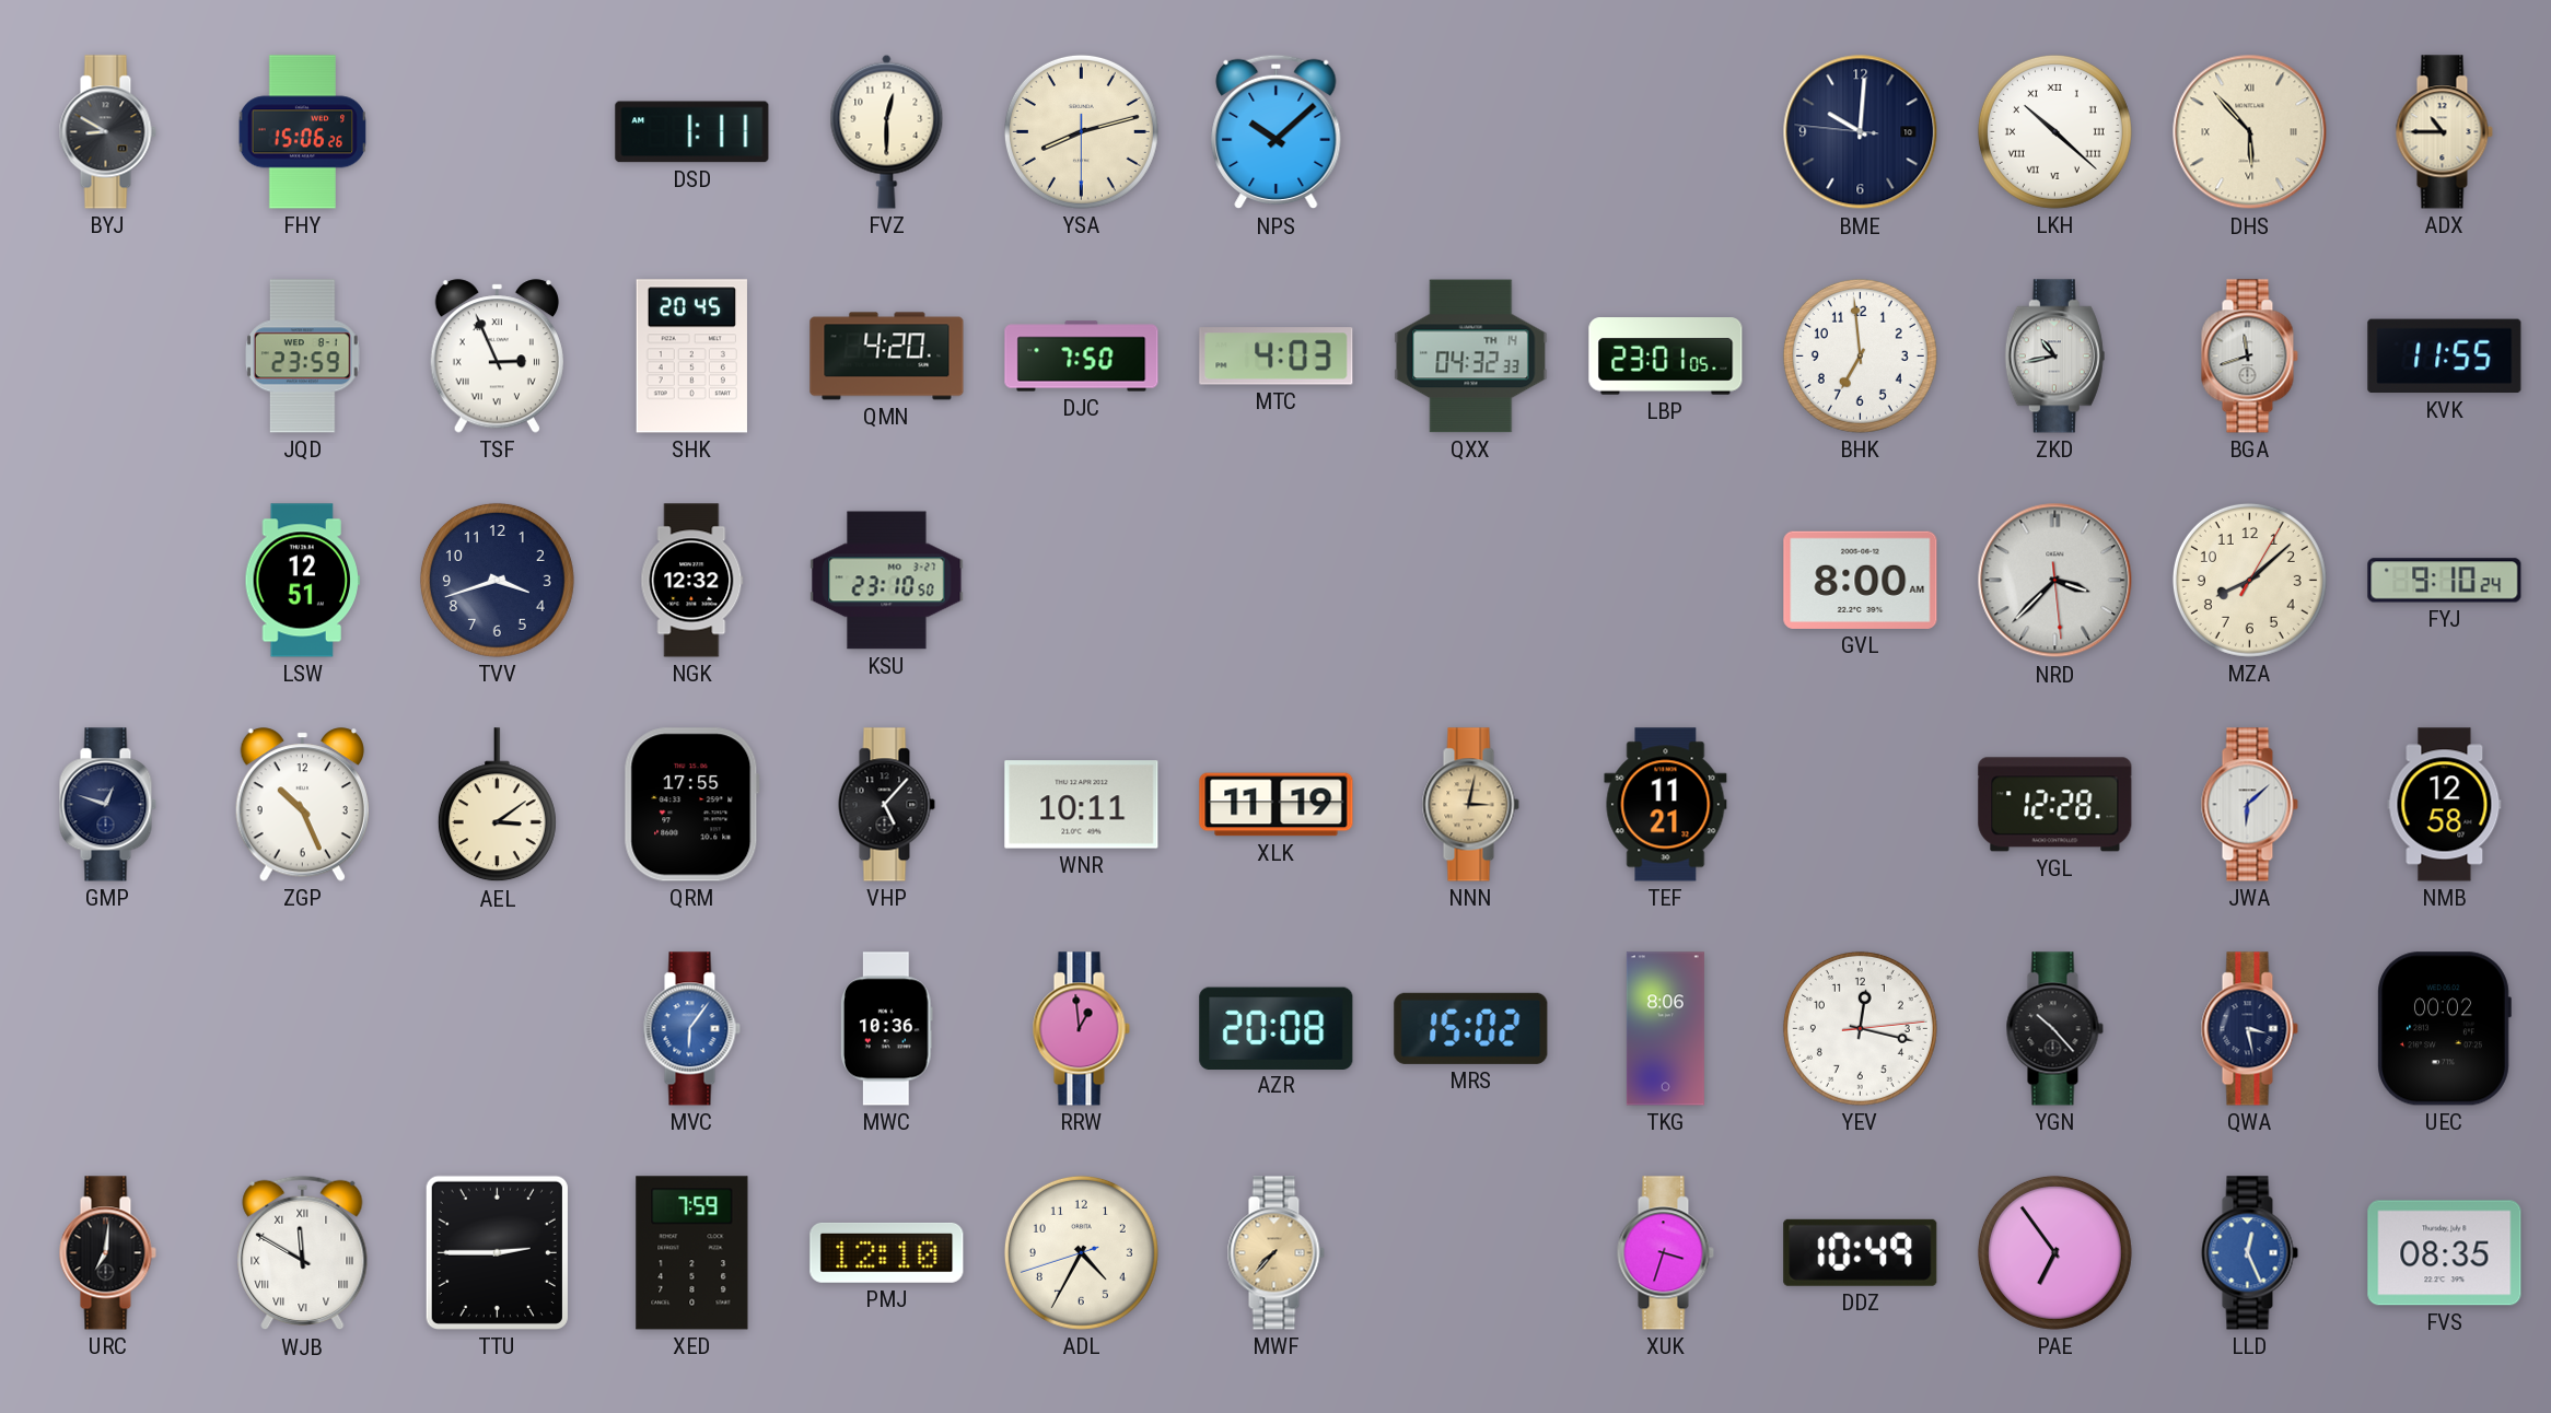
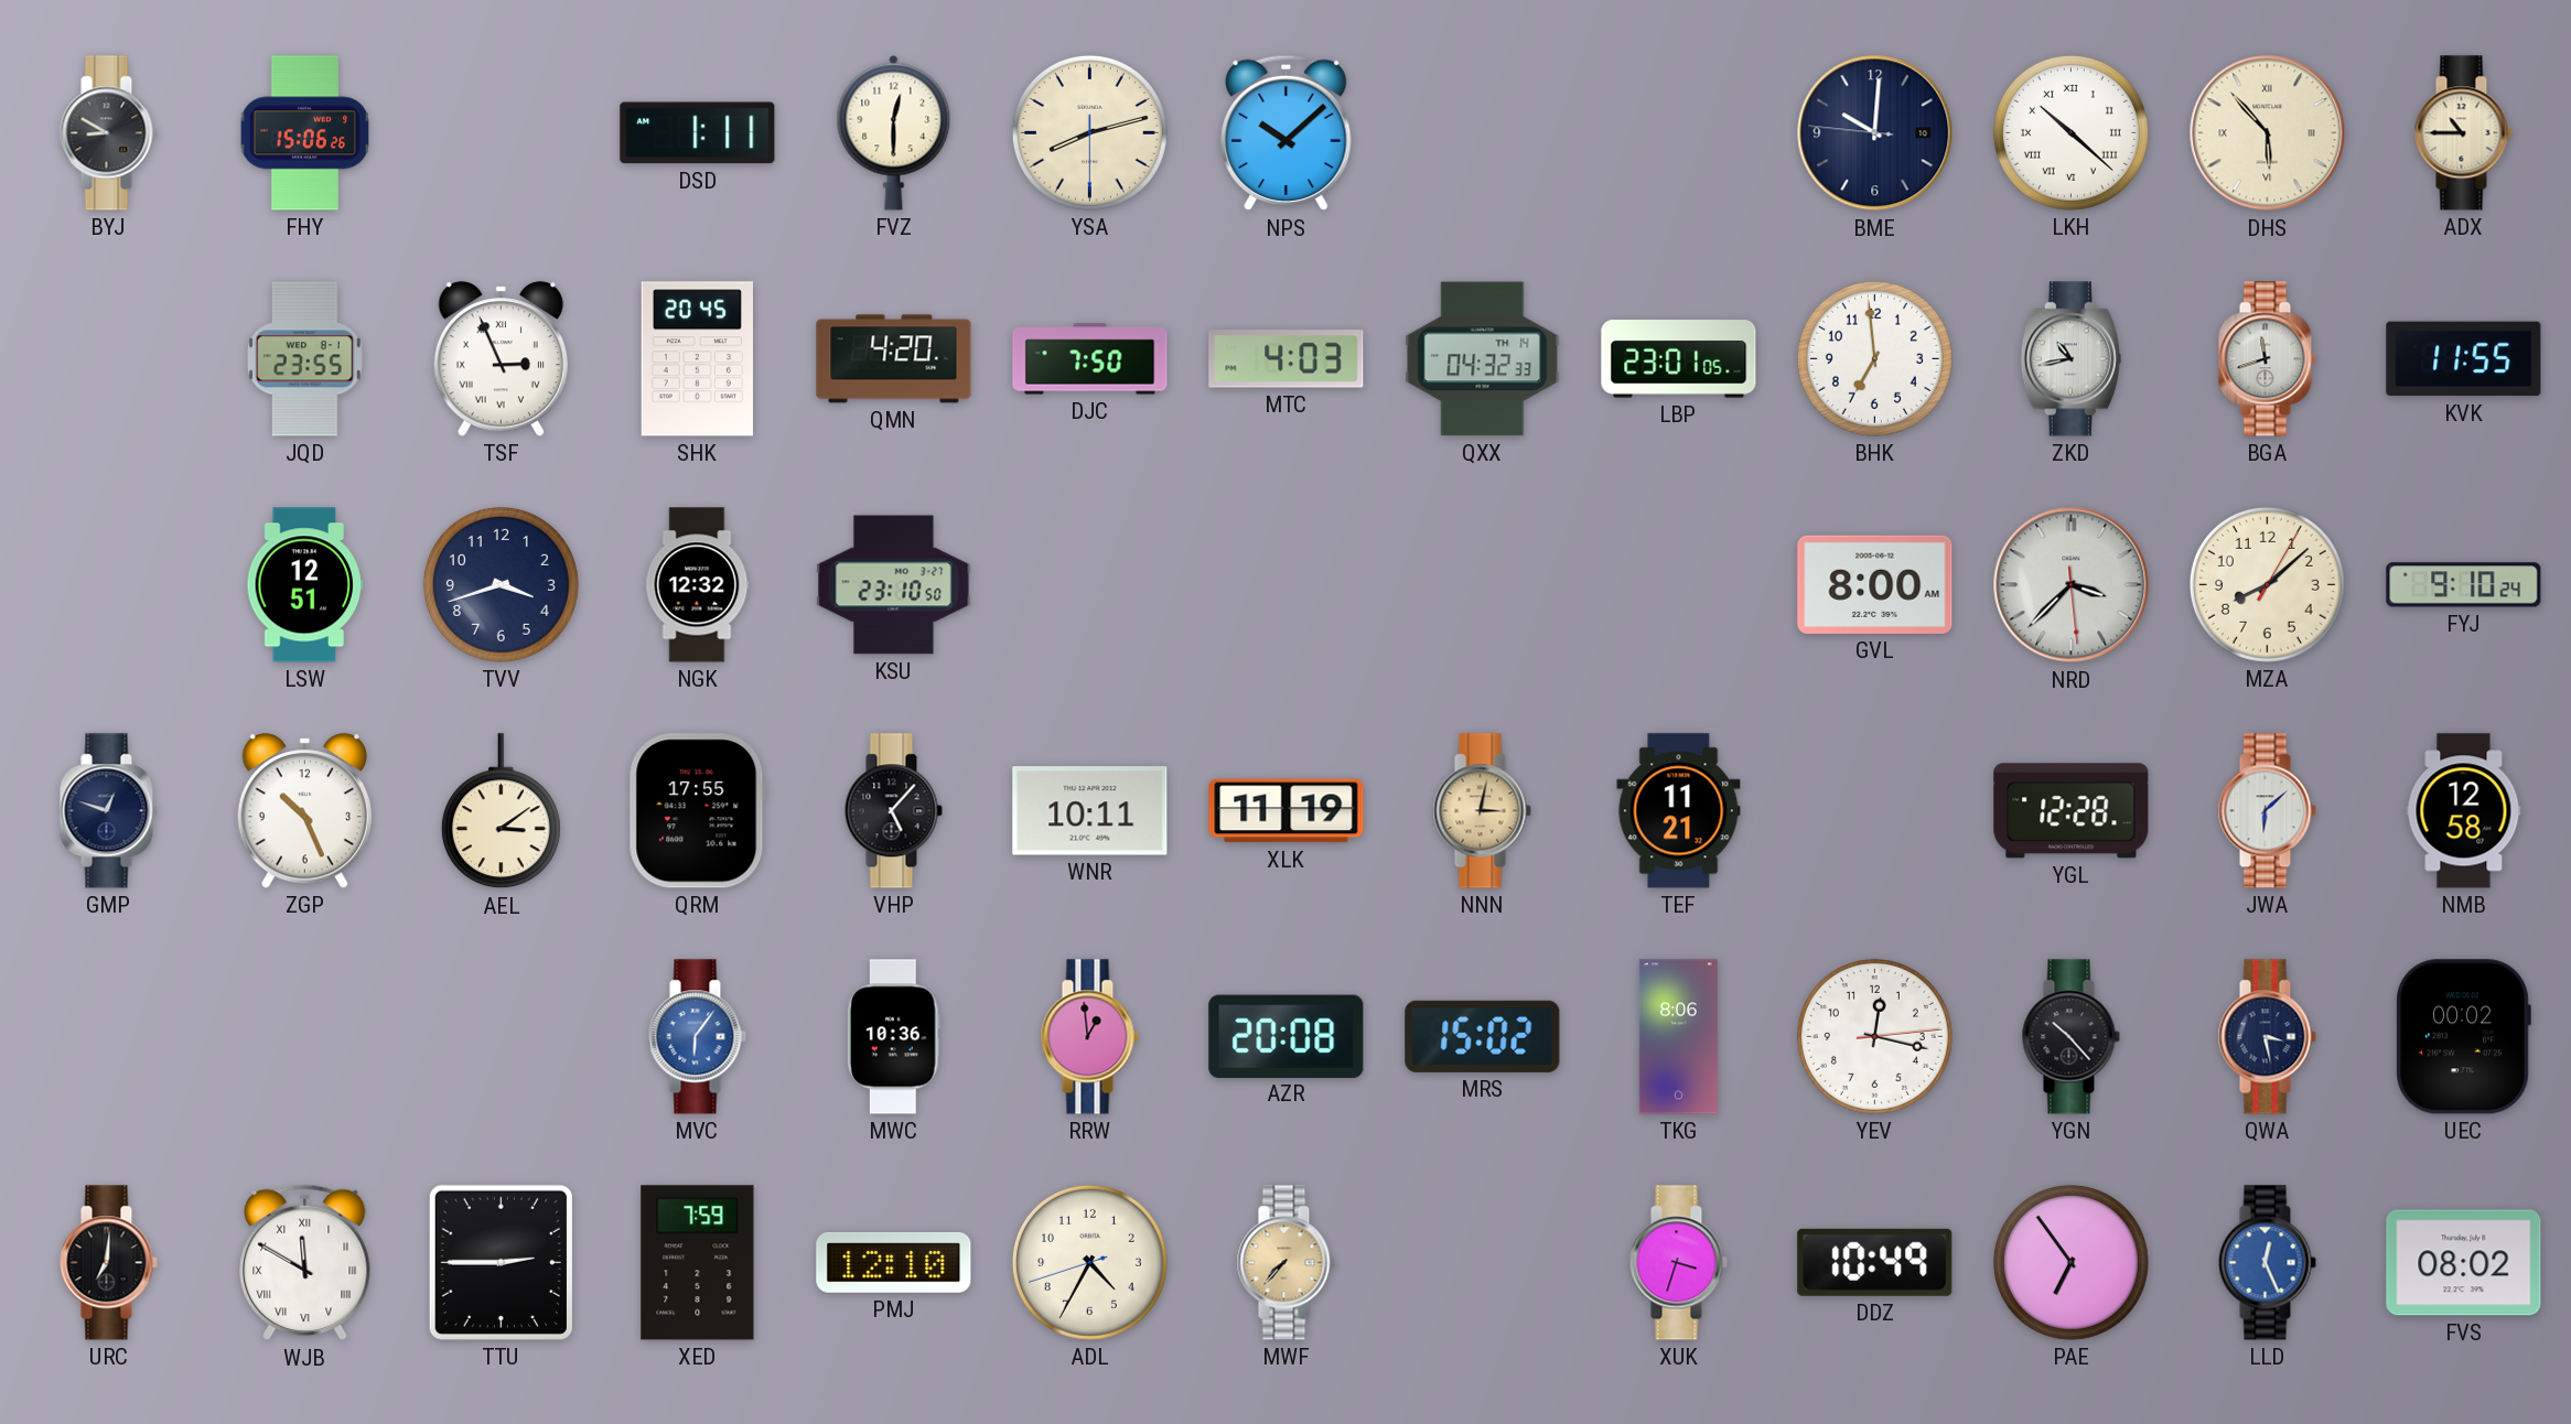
JQD: 23:59 -> 23:55
FVS: 08:35 -> 08:02
